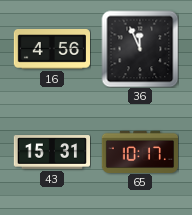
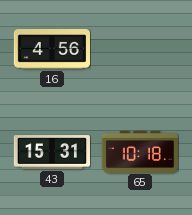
36: 11:56 -> none
65: 10:17 -> 10:18
